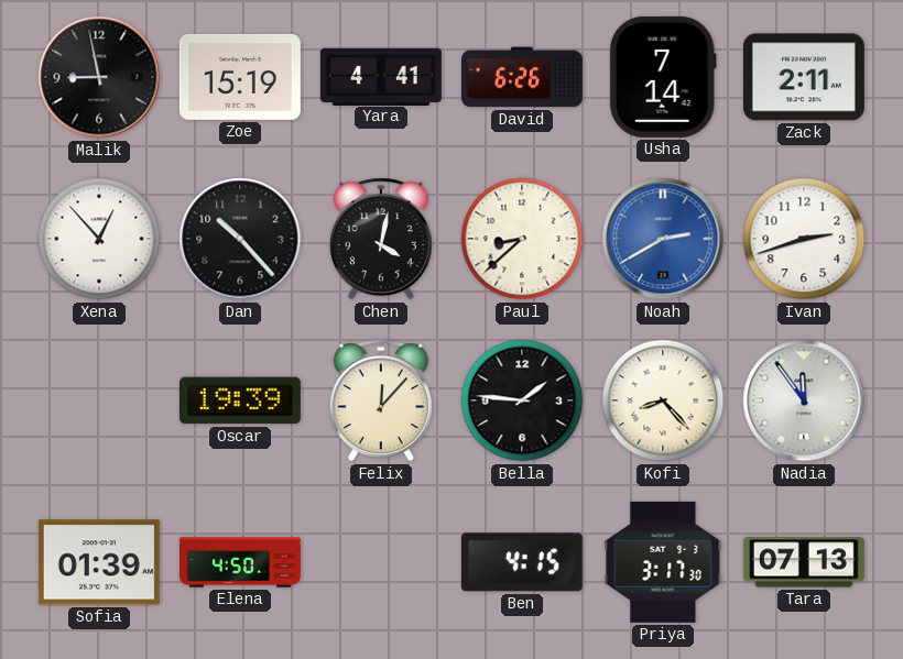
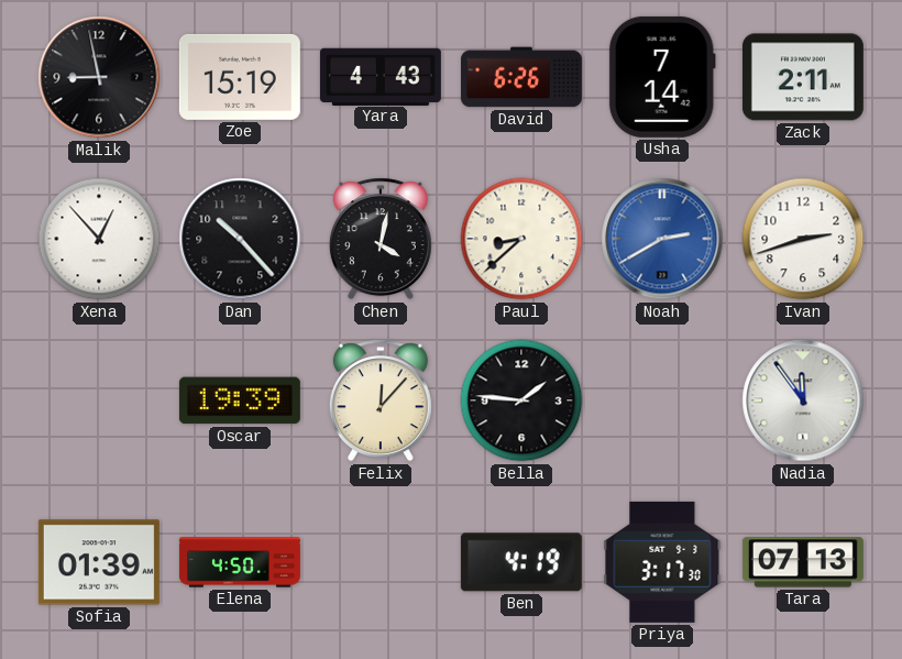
Yara: 4:41 -> 4:43
Kofi: 8:23 -> none
Ben: 4:15 -> 4:19
